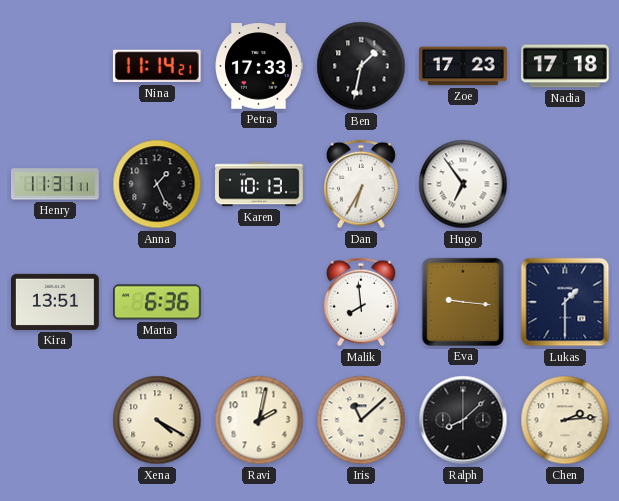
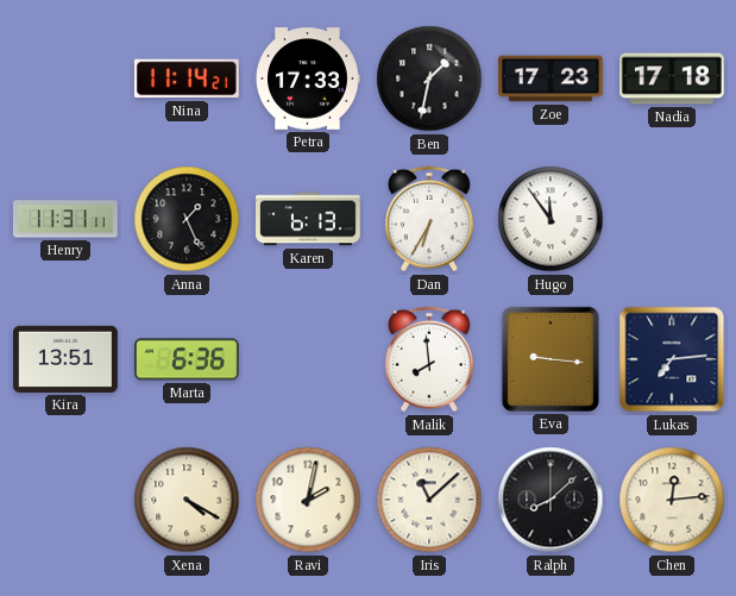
Karen: 10:13 -> 6:13
Hugo: 6:54 -> 11:54
Lukas: 1:30 -> 7:14
Chen: 2:14 -> 12:14
